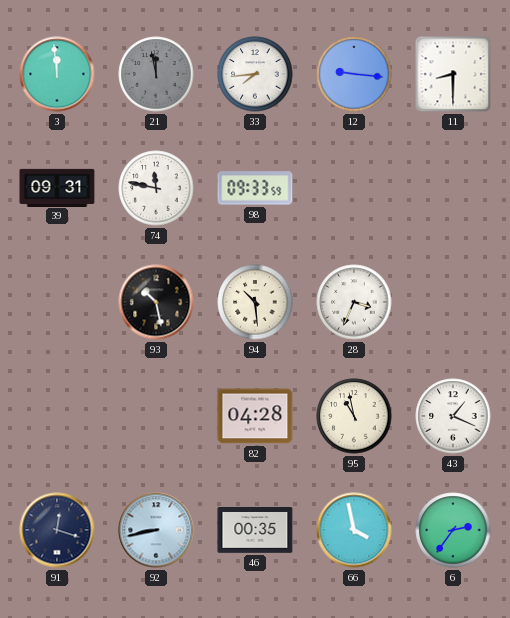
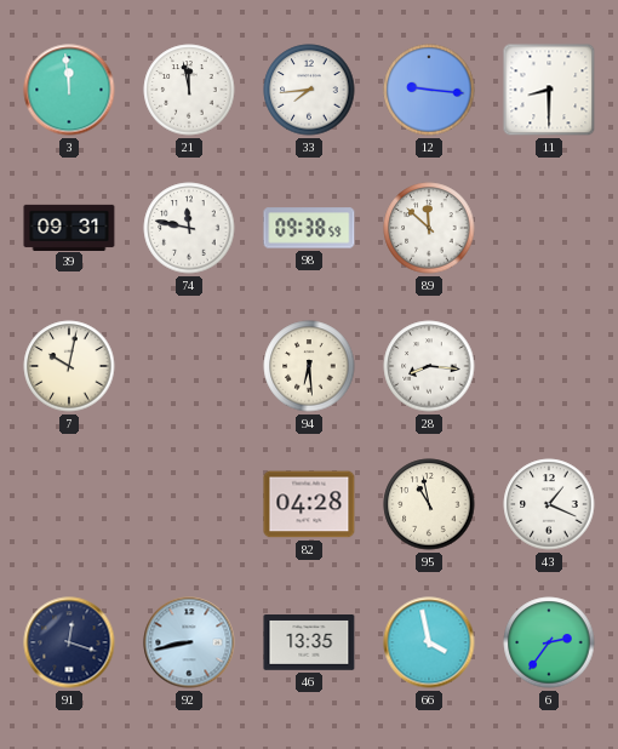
21 dial: grey -> white
98: 09:33 -> 09:38
89: none -> 11:52
7: none -> 10:02
93: 10:28 -> none
94: 10:29 -> 6:29
28: 3:34 -> 8:16
46: 00:35 -> 13:35
